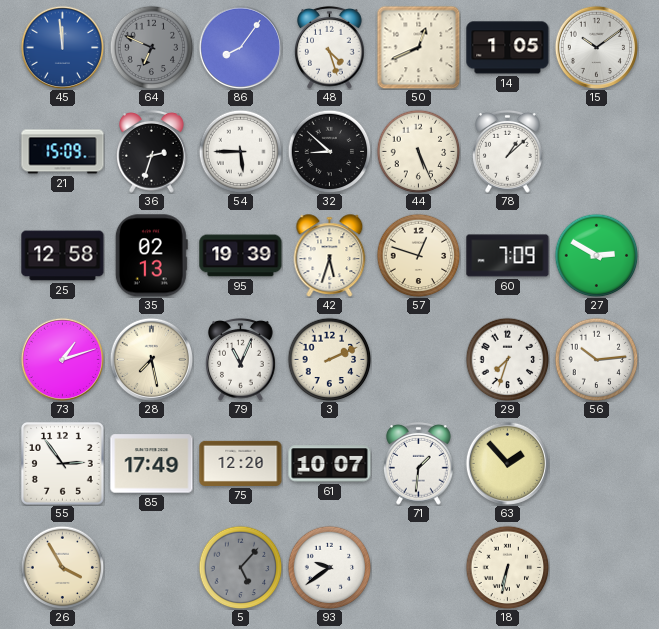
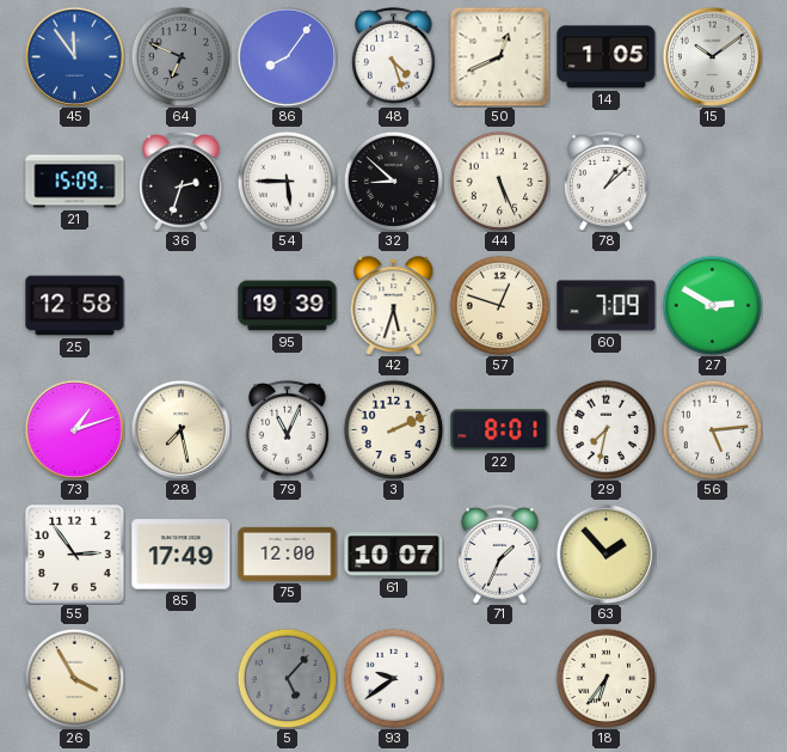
45: 11:59 -> 11:54
35: 02:13 -> none
22: none -> 8:01
29: 7:33 -> 7:32
56: 10:14 -> 5:14
75: 12:20 -> 12:00
71: 1:31 -> 1:34
18: 6:32 -> 6:36
